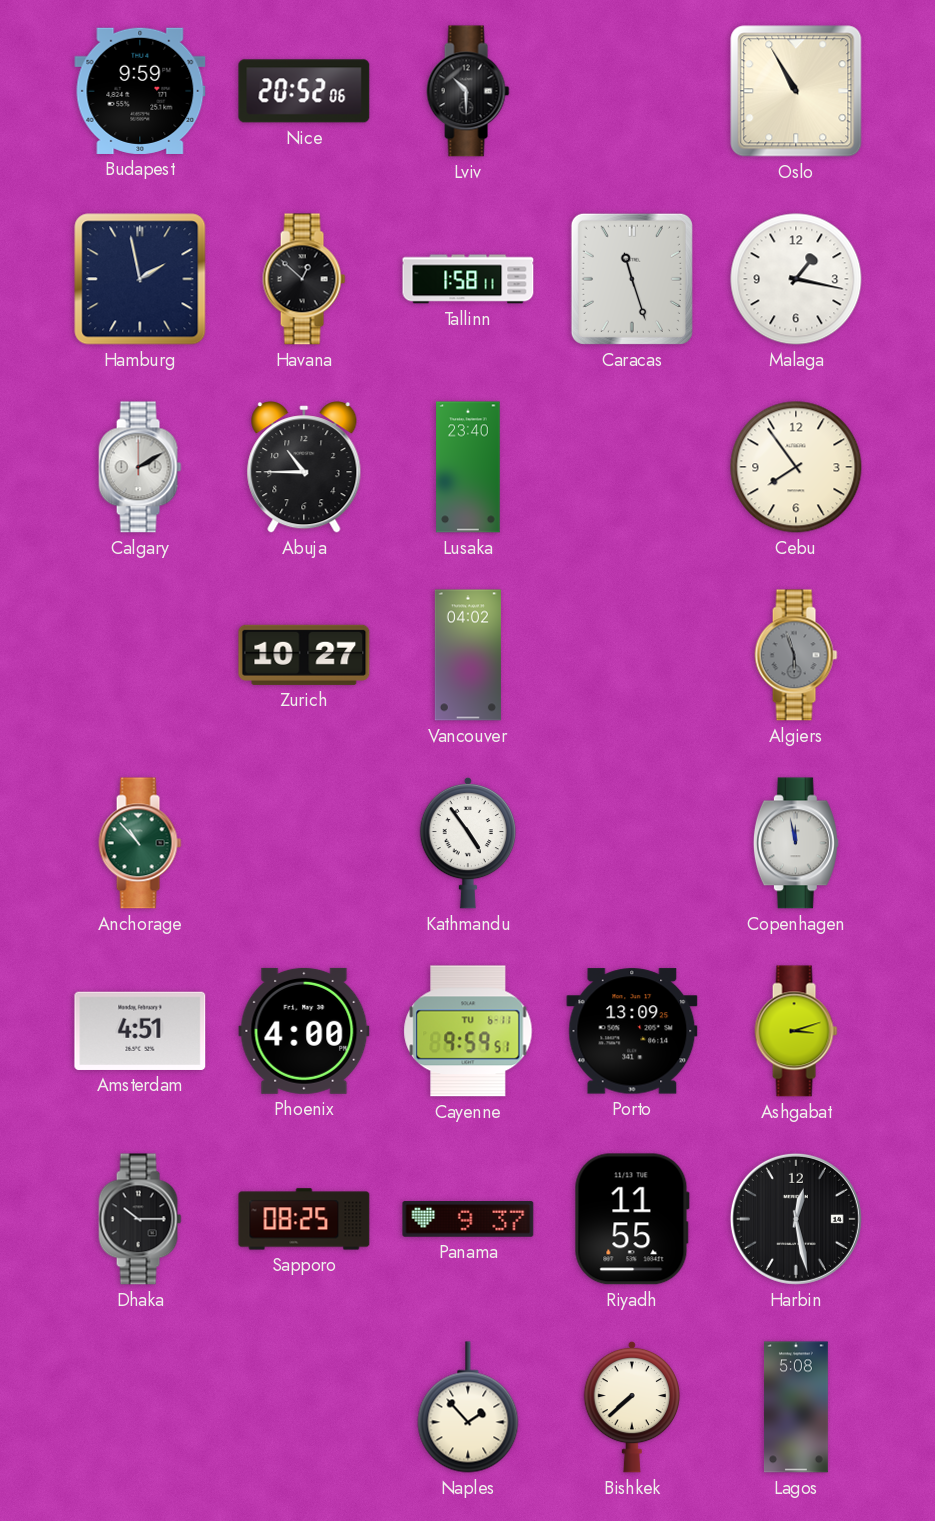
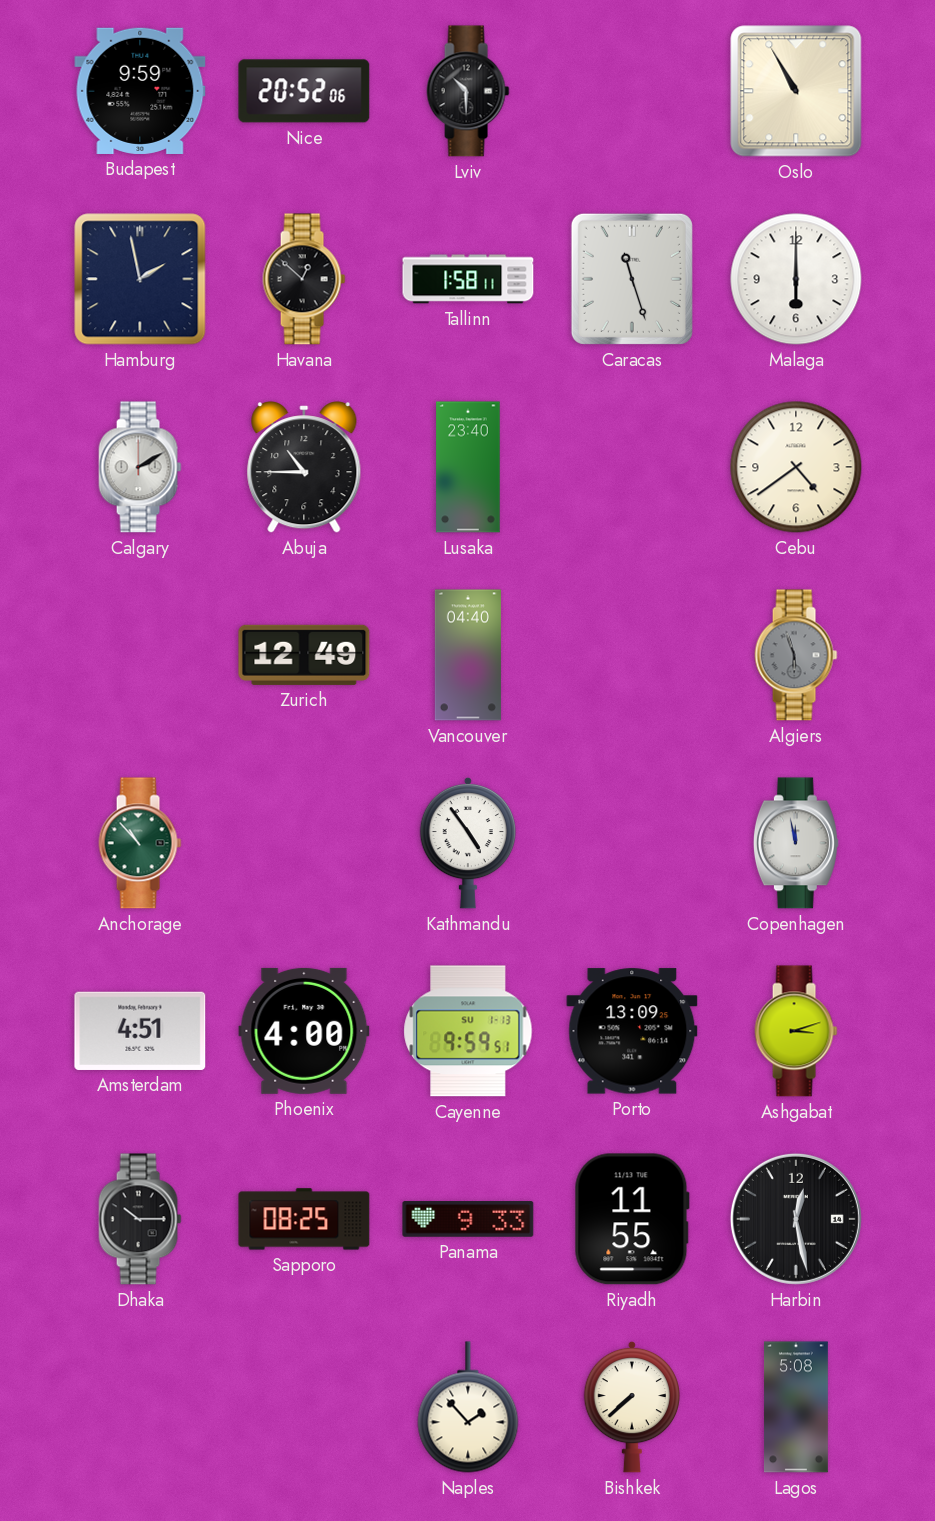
Malaga: 1:17 -> 6:00
Cebu: 7:54 -> 4:39
Zurich: 10:27 -> 12:49
Vancouver: 04:02 -> 04:40
Cayenne date: TU 6-11 -> SU 1-13
Panama: 9:37 -> 9:33
